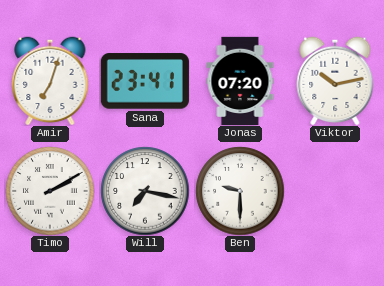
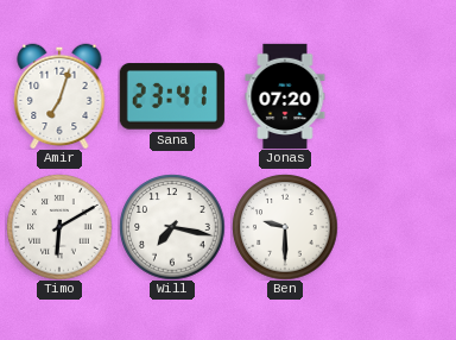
Viktor: 10:13 -> none
Timo: 2:10 -> 6:10
